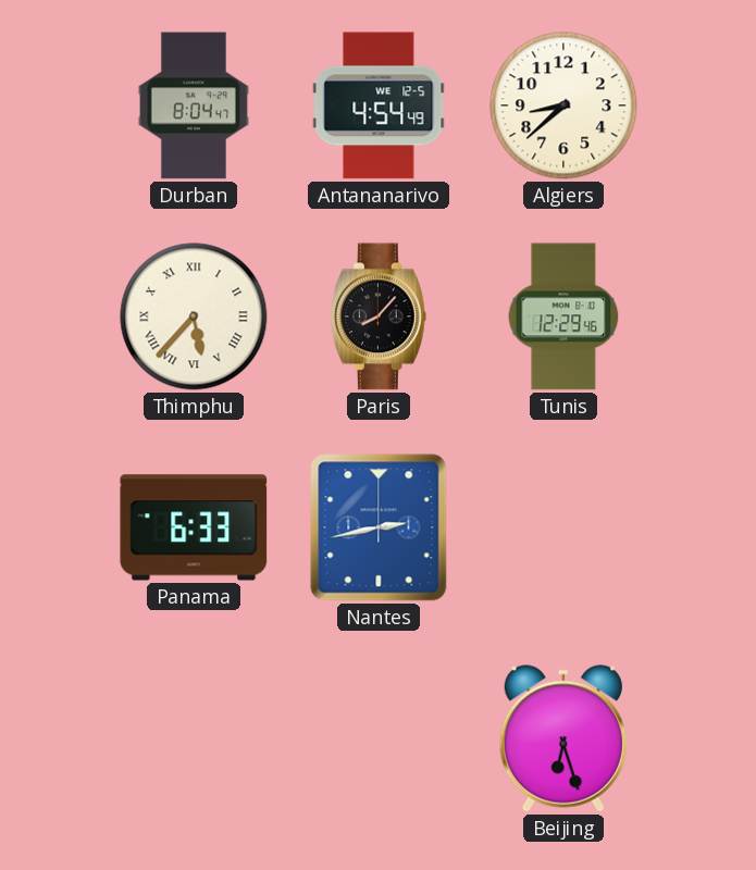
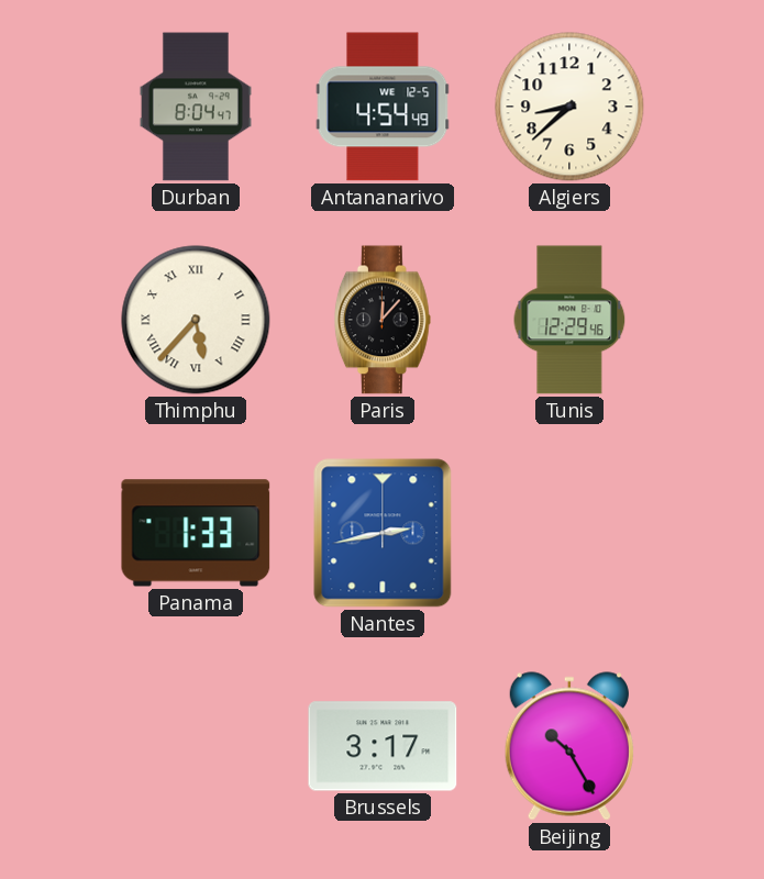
Paris: 8:07 -> 12:07
Panama: 6:33 -> 1:33
Brussels: none -> 3:17
Beijing: 6:27 -> 10:25
